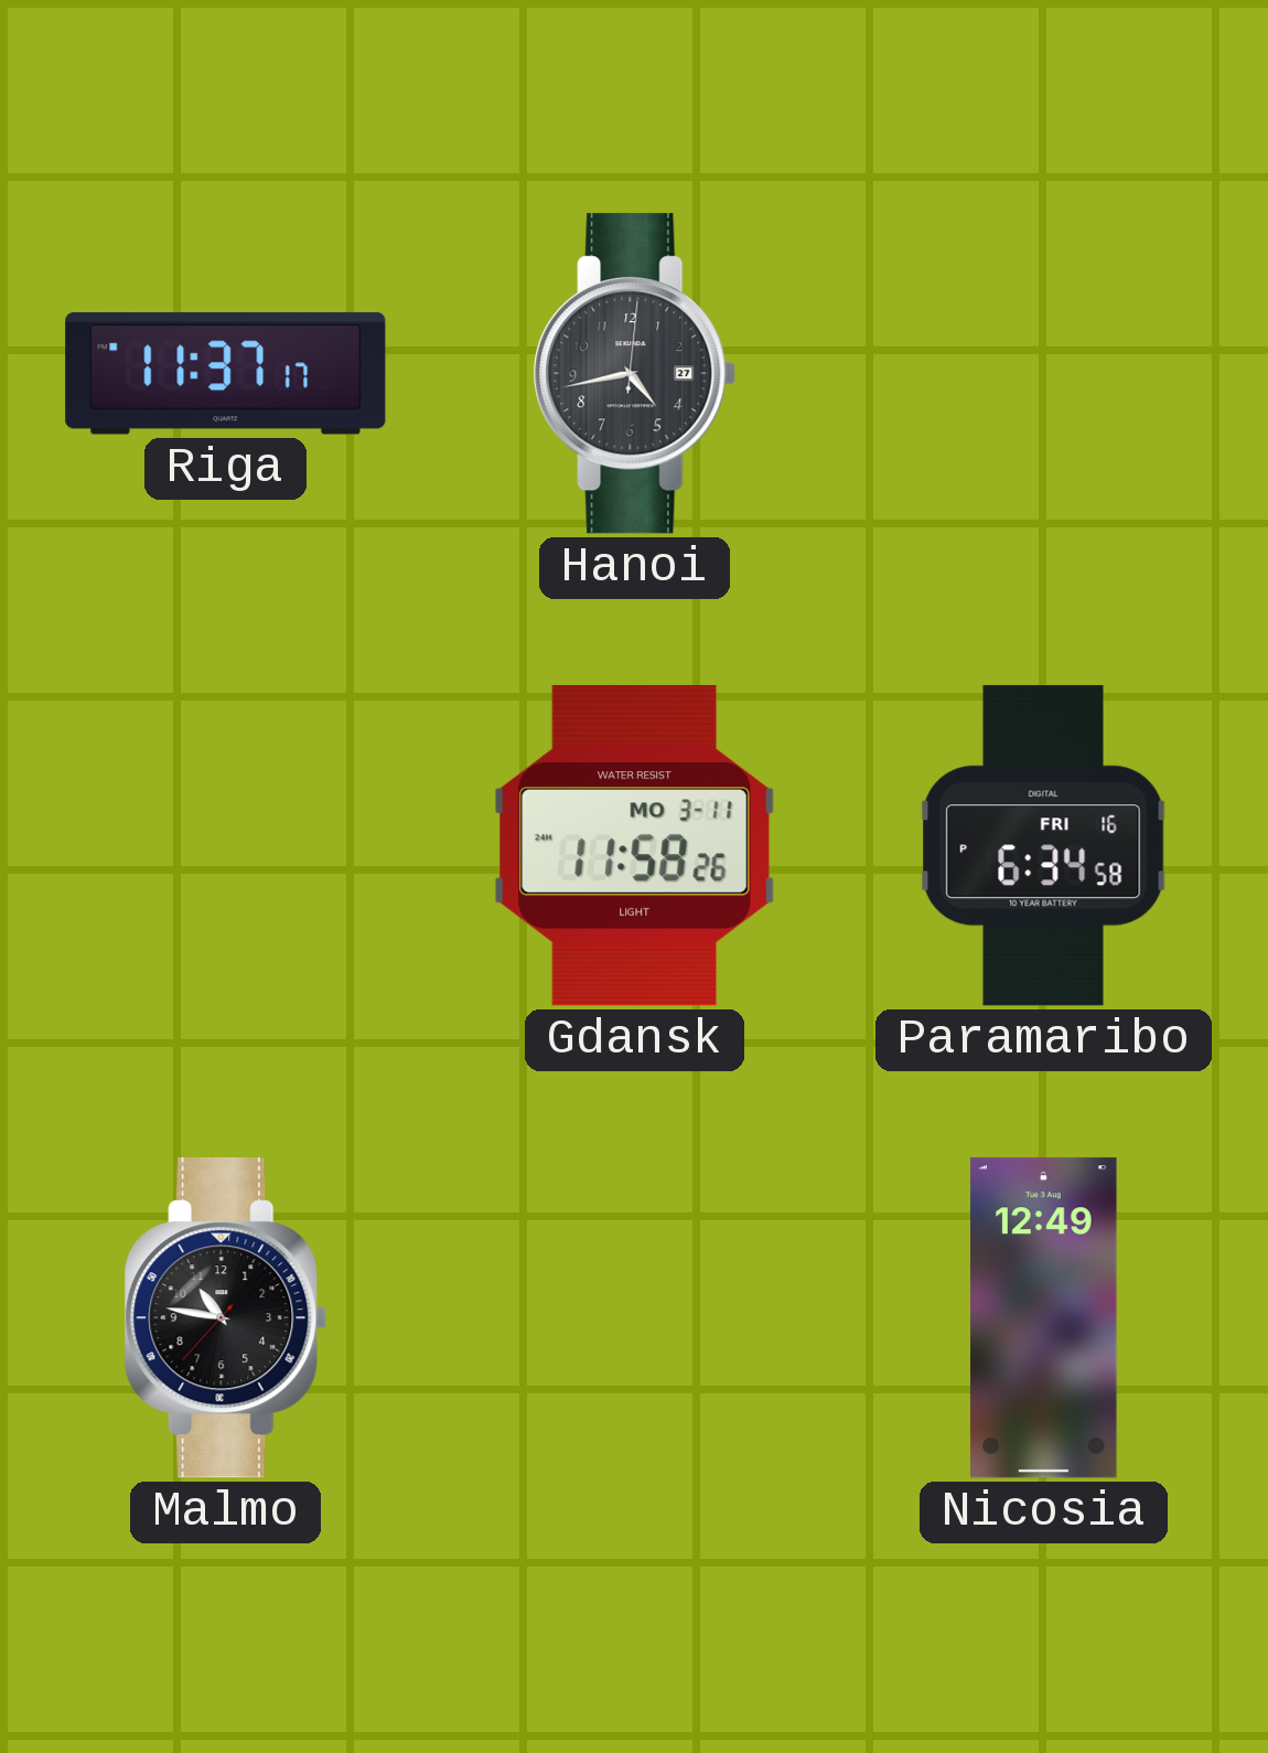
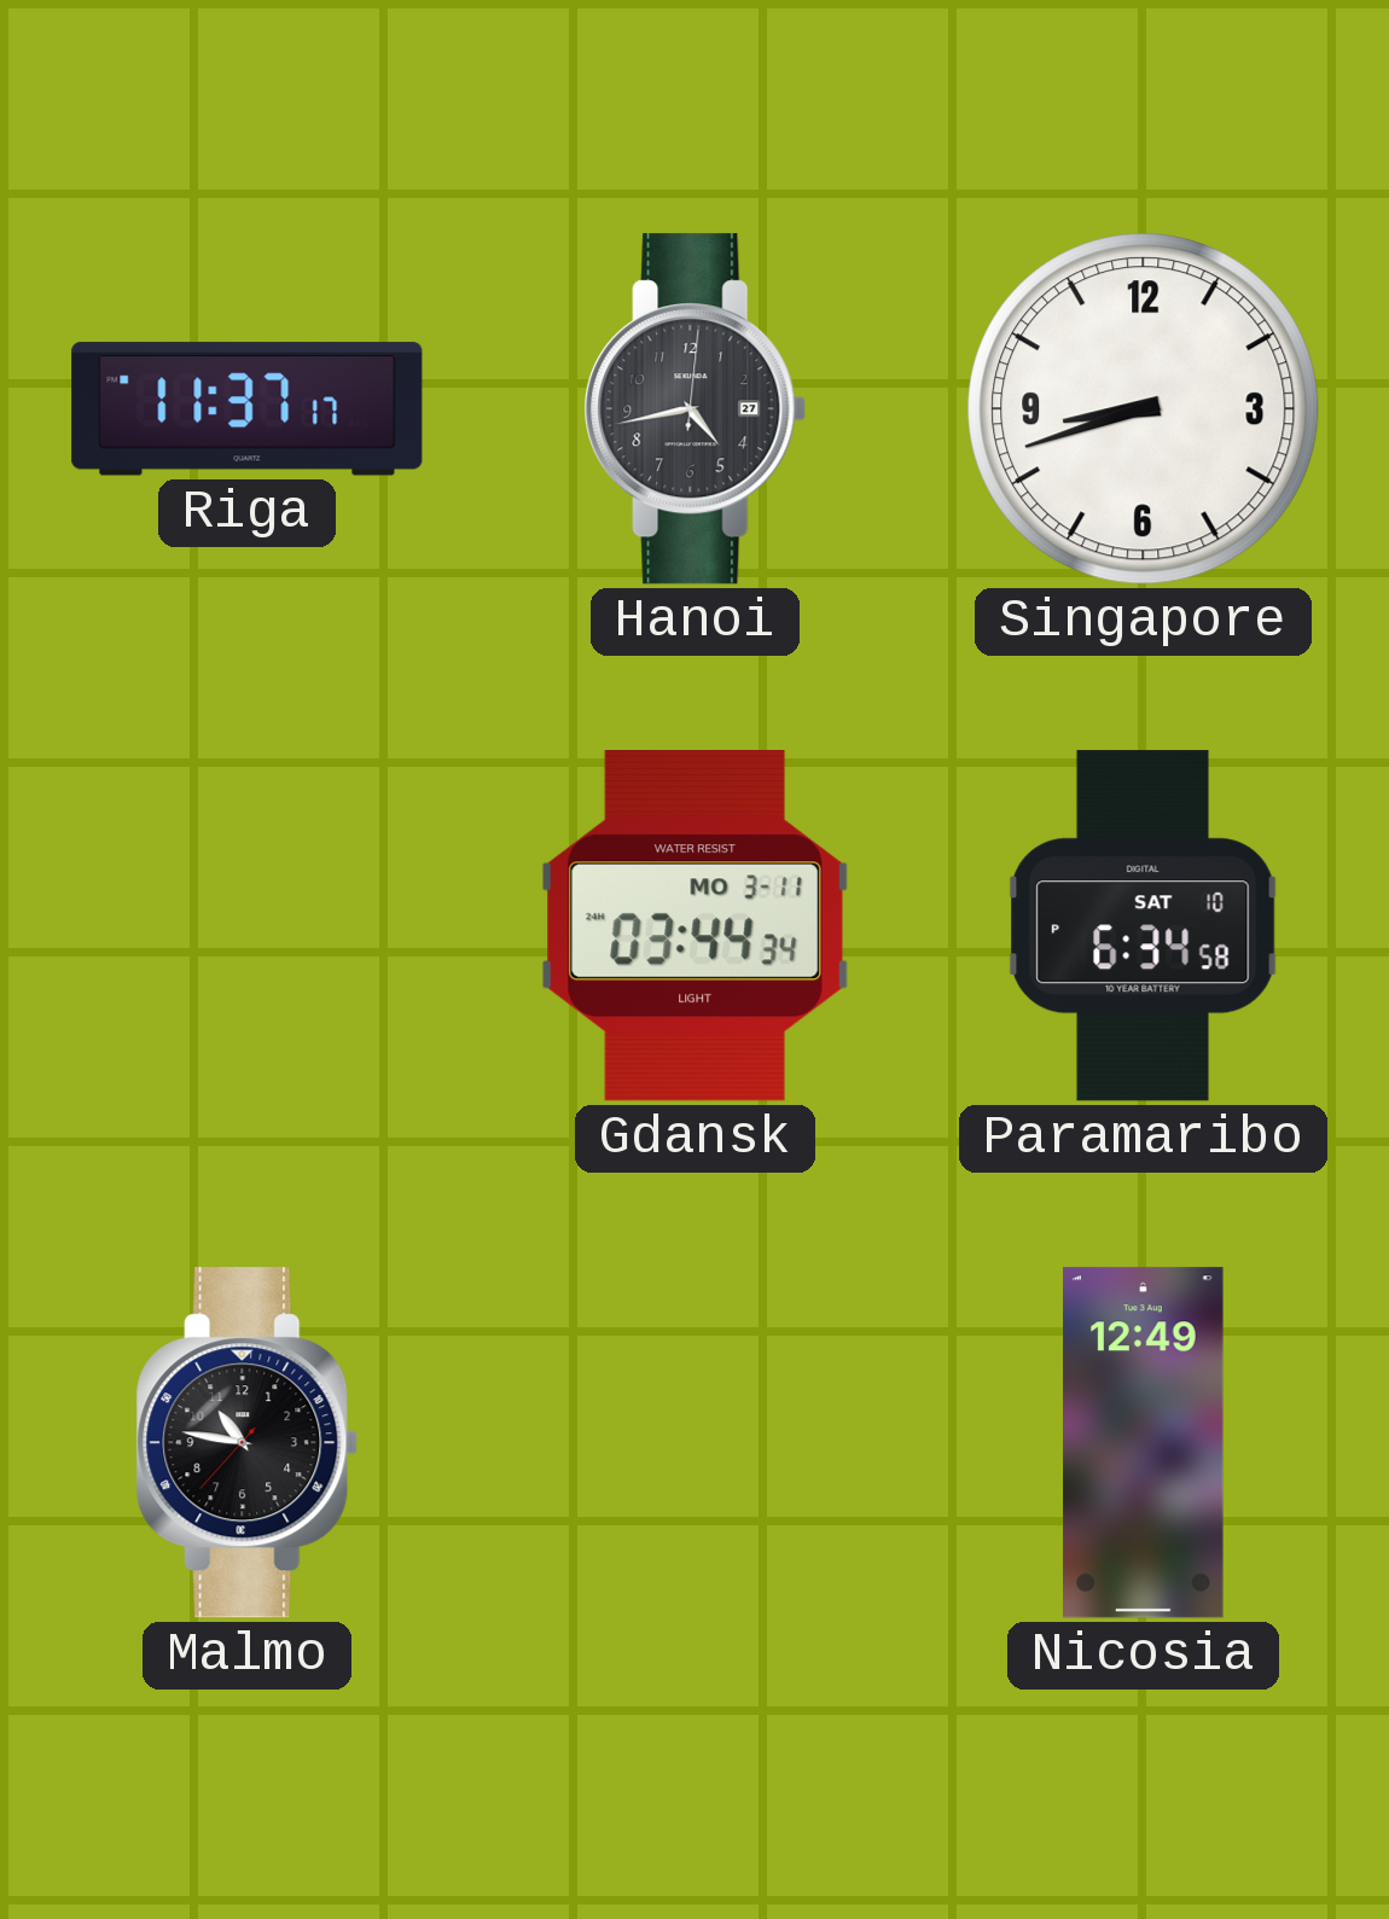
Singapore: none -> 8:42
Gdansk: 11:58 -> 03:44
Paramaribo date: FRI 16 -> SAT 10
